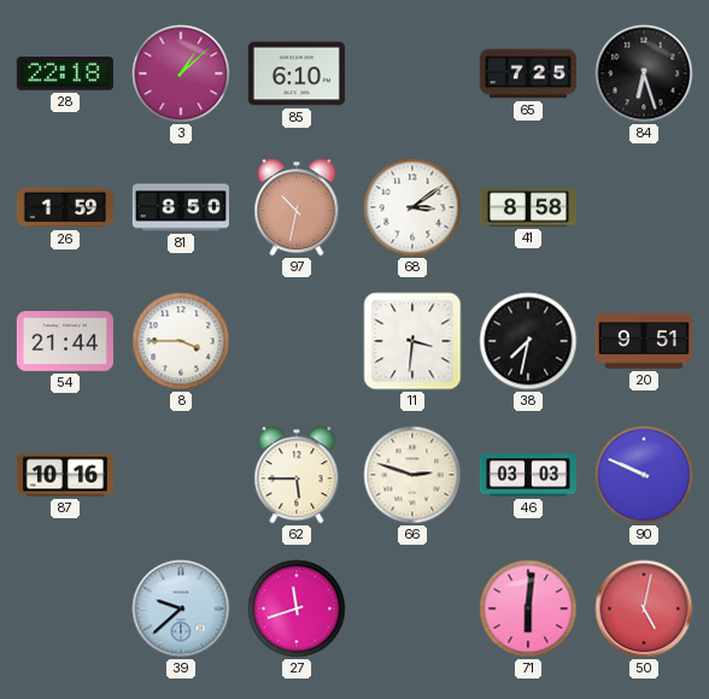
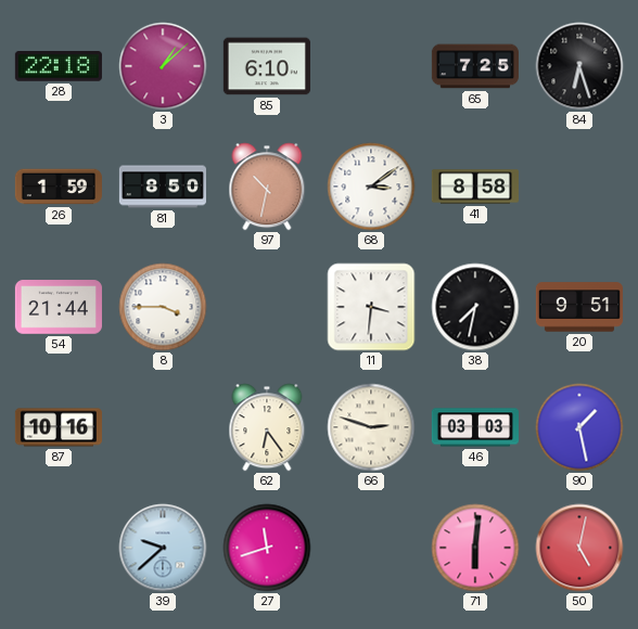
62: 5:45 -> 6:24
90: 9:49 -> 1:28
